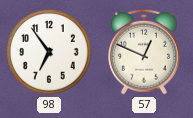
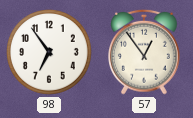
57: 12:49 -> 12:54
